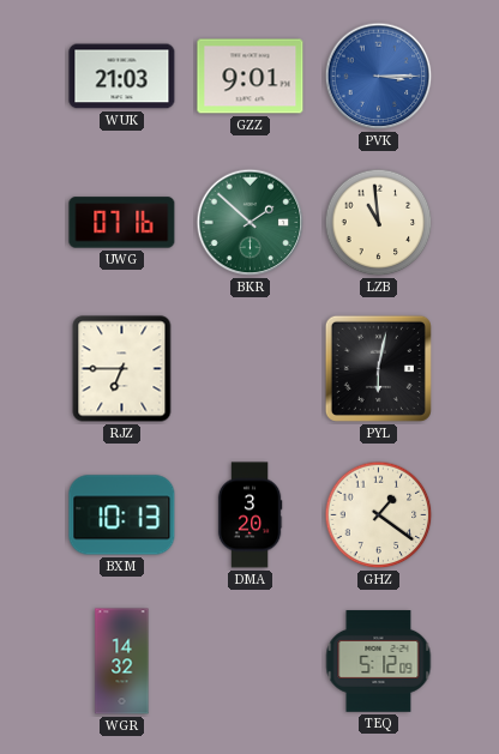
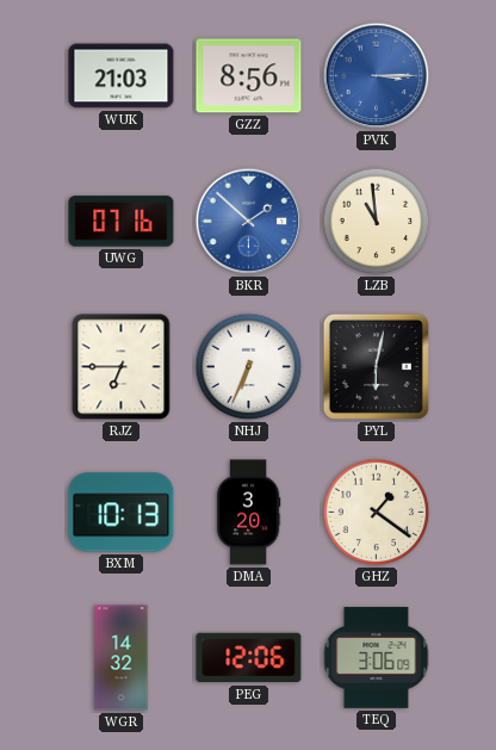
GZZ: 9:01 -> 8:56
BKR dial: green -> blue
NHJ: none -> 6:34
PEG: none -> 12:06
TEQ: 5:12 -> 3:06
